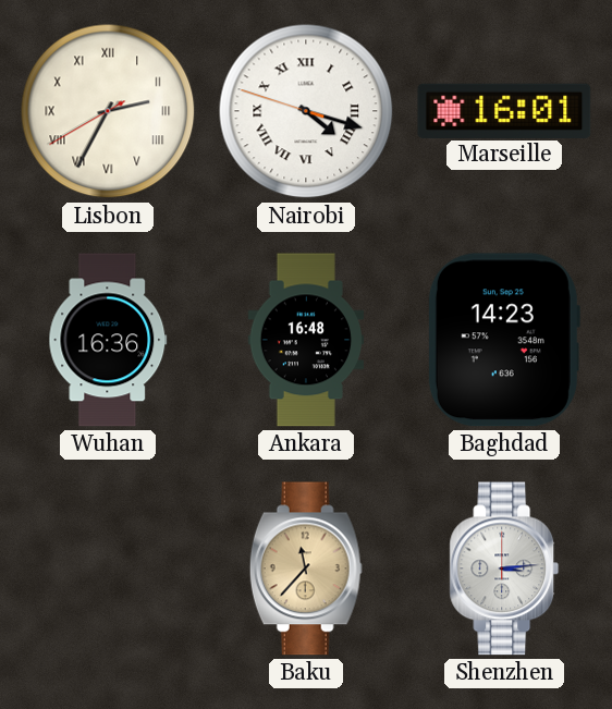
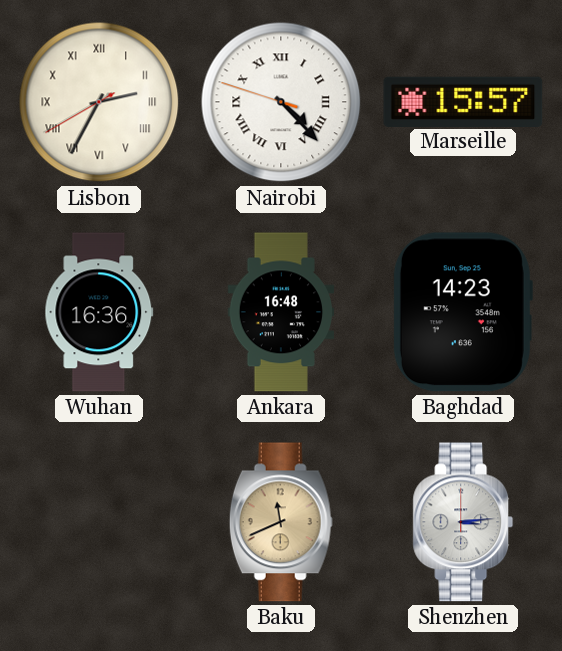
Nairobi: 4:17 -> 4:22
Marseille: 16:01 -> 15:57
Baku: 11:37 -> 11:41
